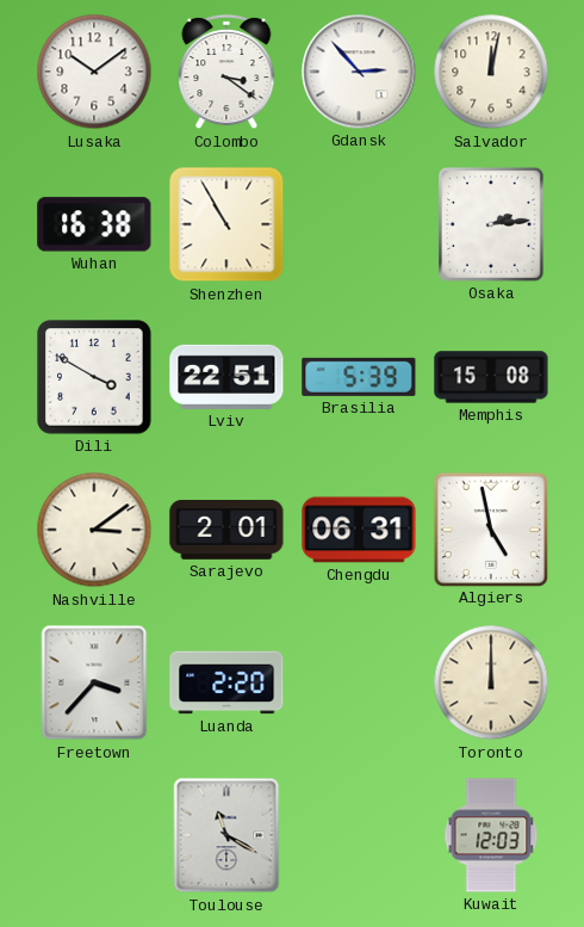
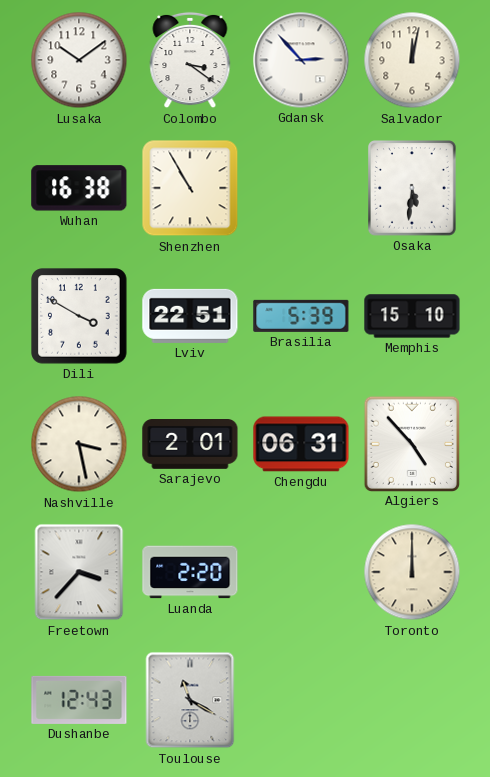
Osaka: 2:14 -> 5:31
Memphis: 15:08 -> 15:10
Nashville: 3:09 -> 3:28
Algiers: 4:58 -> 4:53
Dushanbe: none -> 12:43
Kuwait: 12:03 -> none
